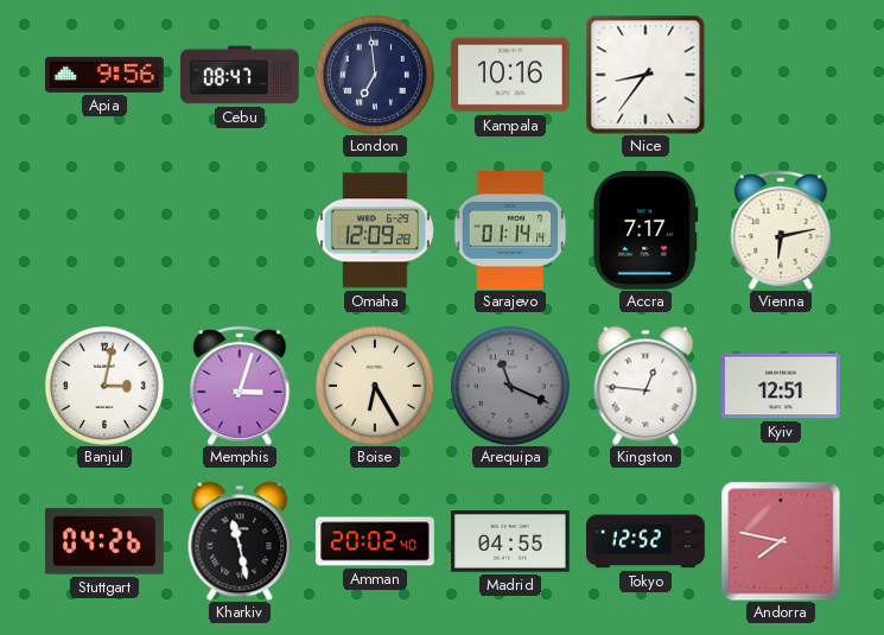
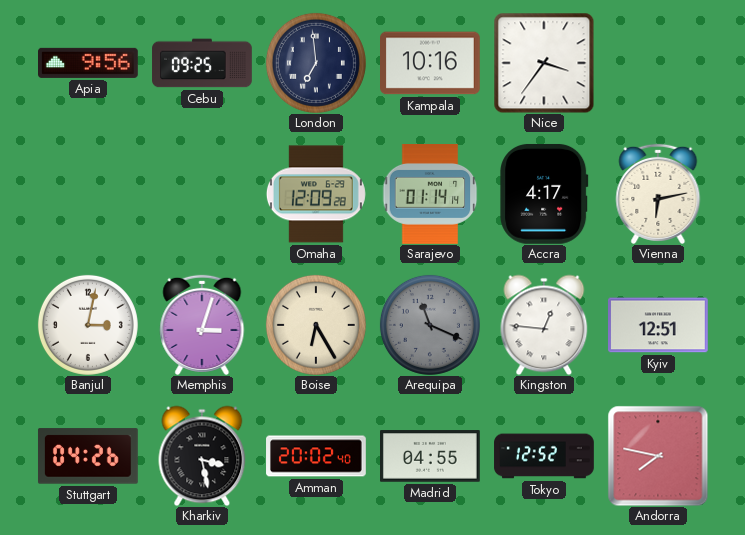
Cebu: 08:47 -> 09:25
Nice: 8:36 -> 3:36
Accra: 7:17 -> 4:17
Kharkiv: 11:28 -> 3:28
